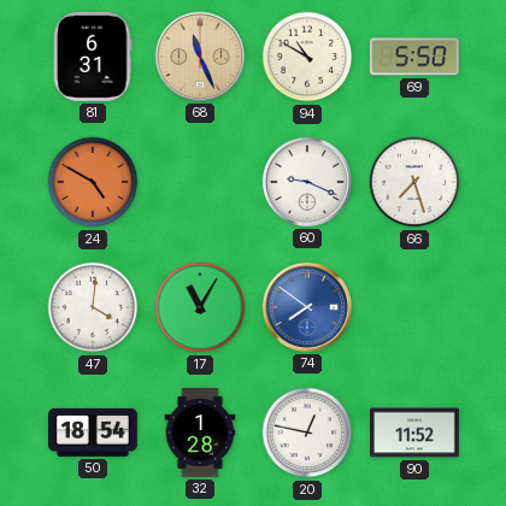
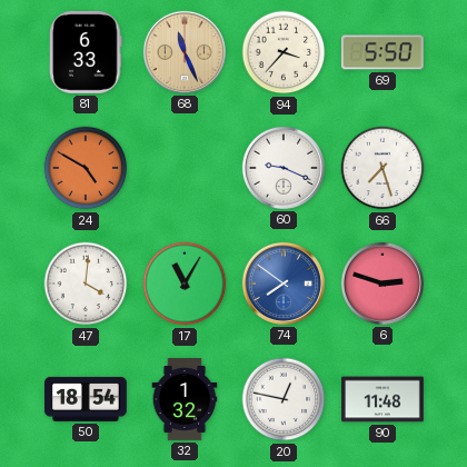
81: 6:31 -> 6:33
94: 10:50 -> 3:37
6: none -> 2:48
32: 1:28 -> 1:32
90: 11:52 -> 11:48
